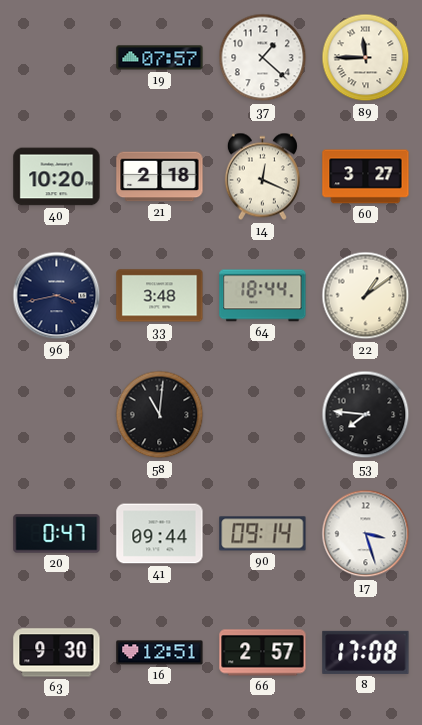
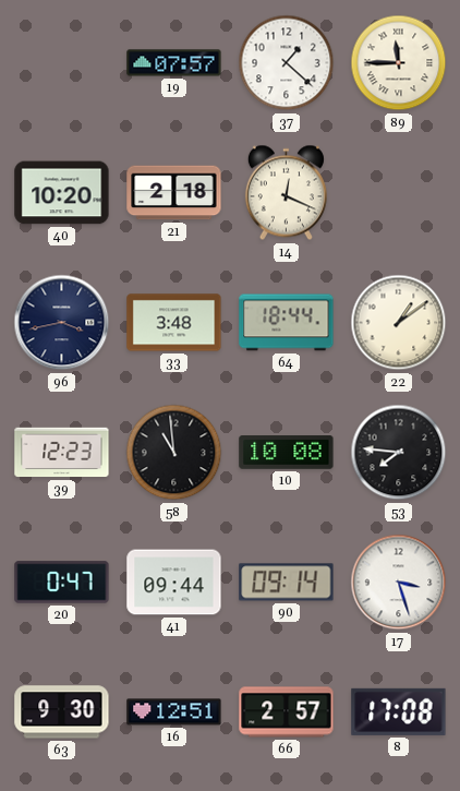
60: 3:27 -> none
39: none -> 12:23
58: 11:01 -> 10:59
10: none -> 10:08
